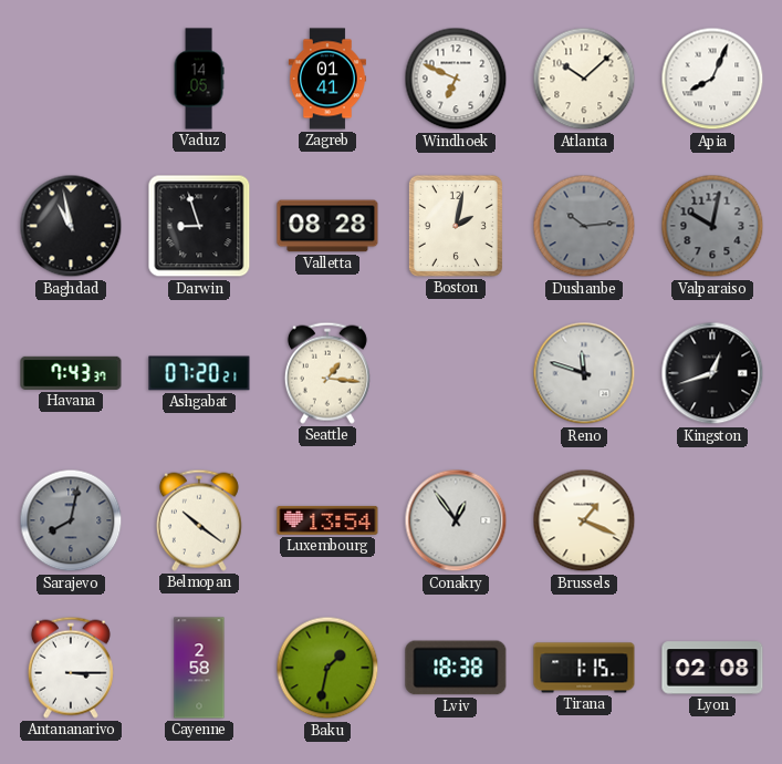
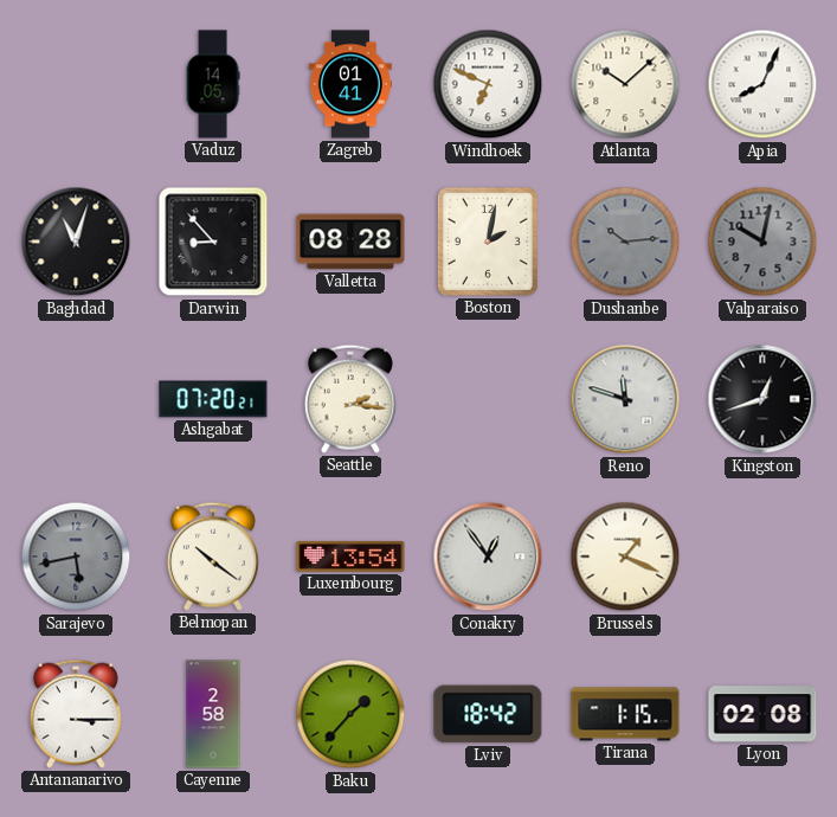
Baghdad: 10:58 -> 11:03
Darwin: 8:57 -> 8:53
Havana: 7:43 -> none
Seattle: 1:16 -> 2:16
Sarajevo: 8:02 -> 5:43
Baku: 1:32 -> 1:37
Lviv: 18:38 -> 18:42
